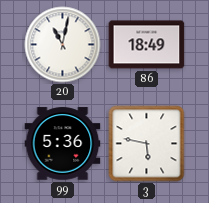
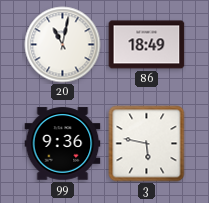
99: 5:36 -> 9:36
